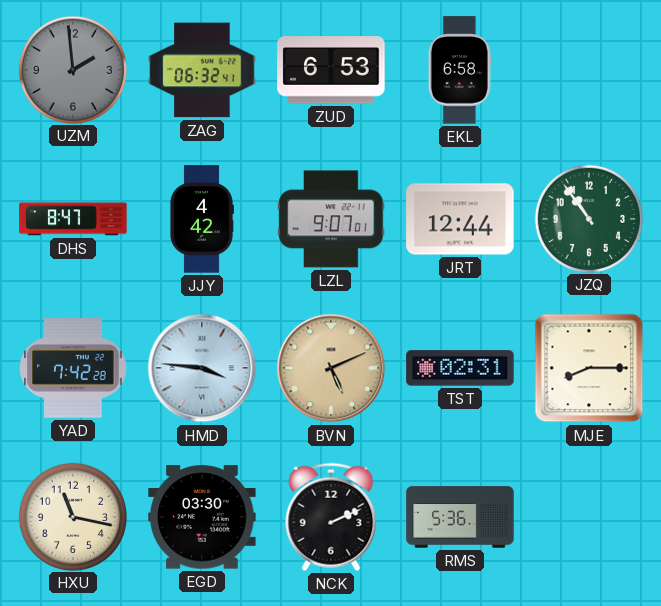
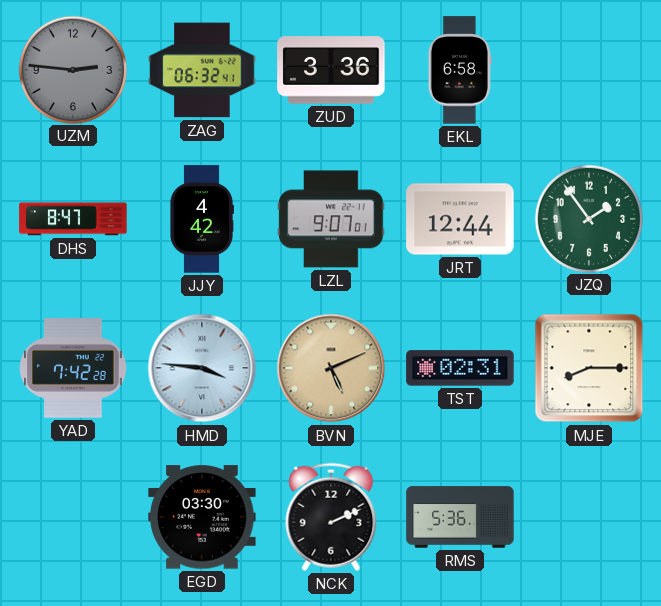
UZM: 1:59 -> 2:46
ZUD: 6:53 -> 3:36
JZQ: 10:54 -> 1:54
HXU: 11:17 -> none
